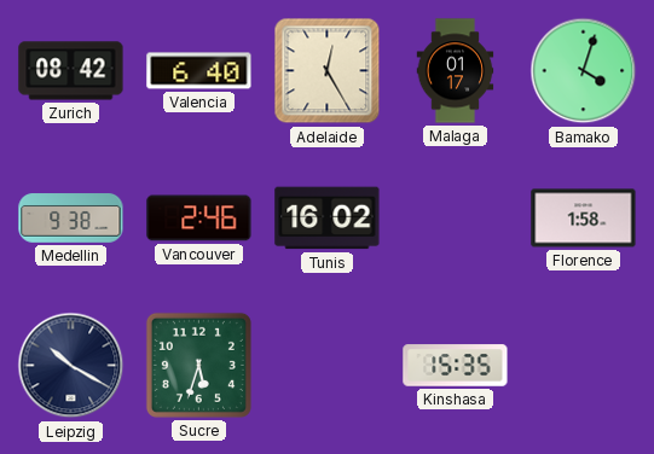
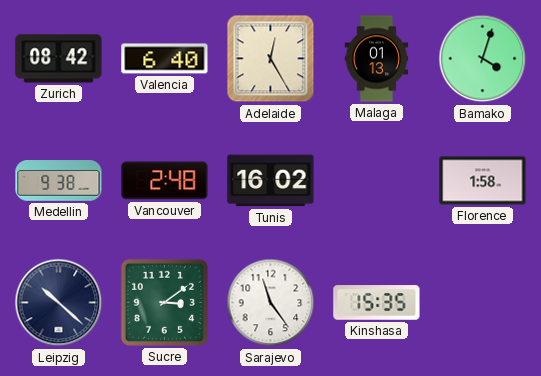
Malaga: 01:17 -> 01:13
Vancouver: 2:46 -> 2:48
Leipzig: 10:20 -> 10:22
Sucre: 5:33 -> 3:09
Sarajevo: none -> 11:24
